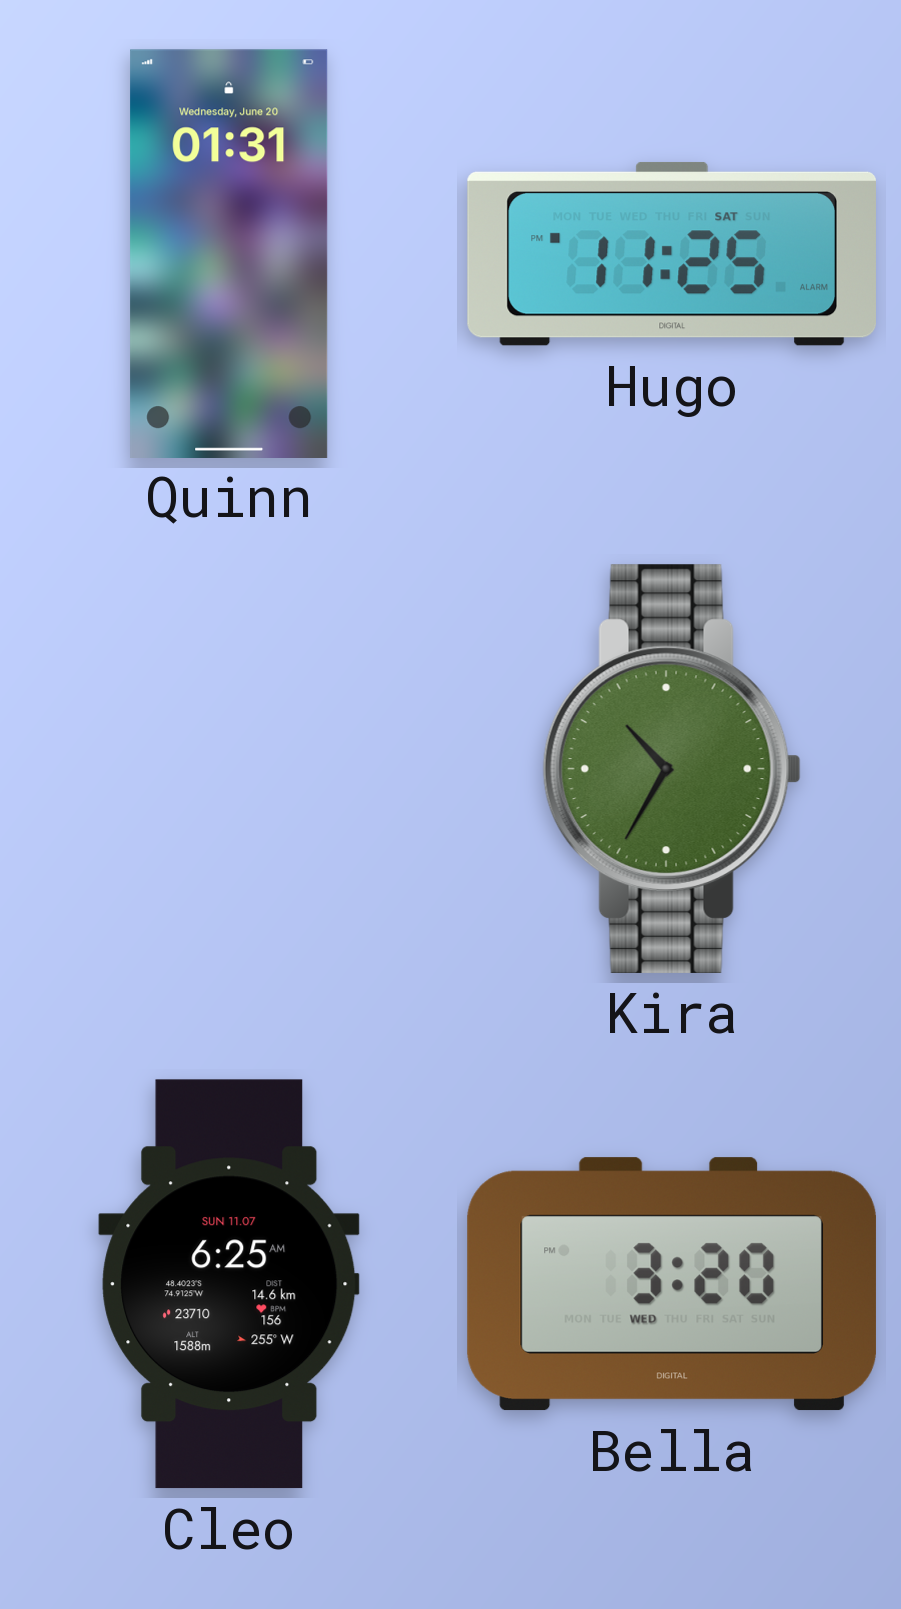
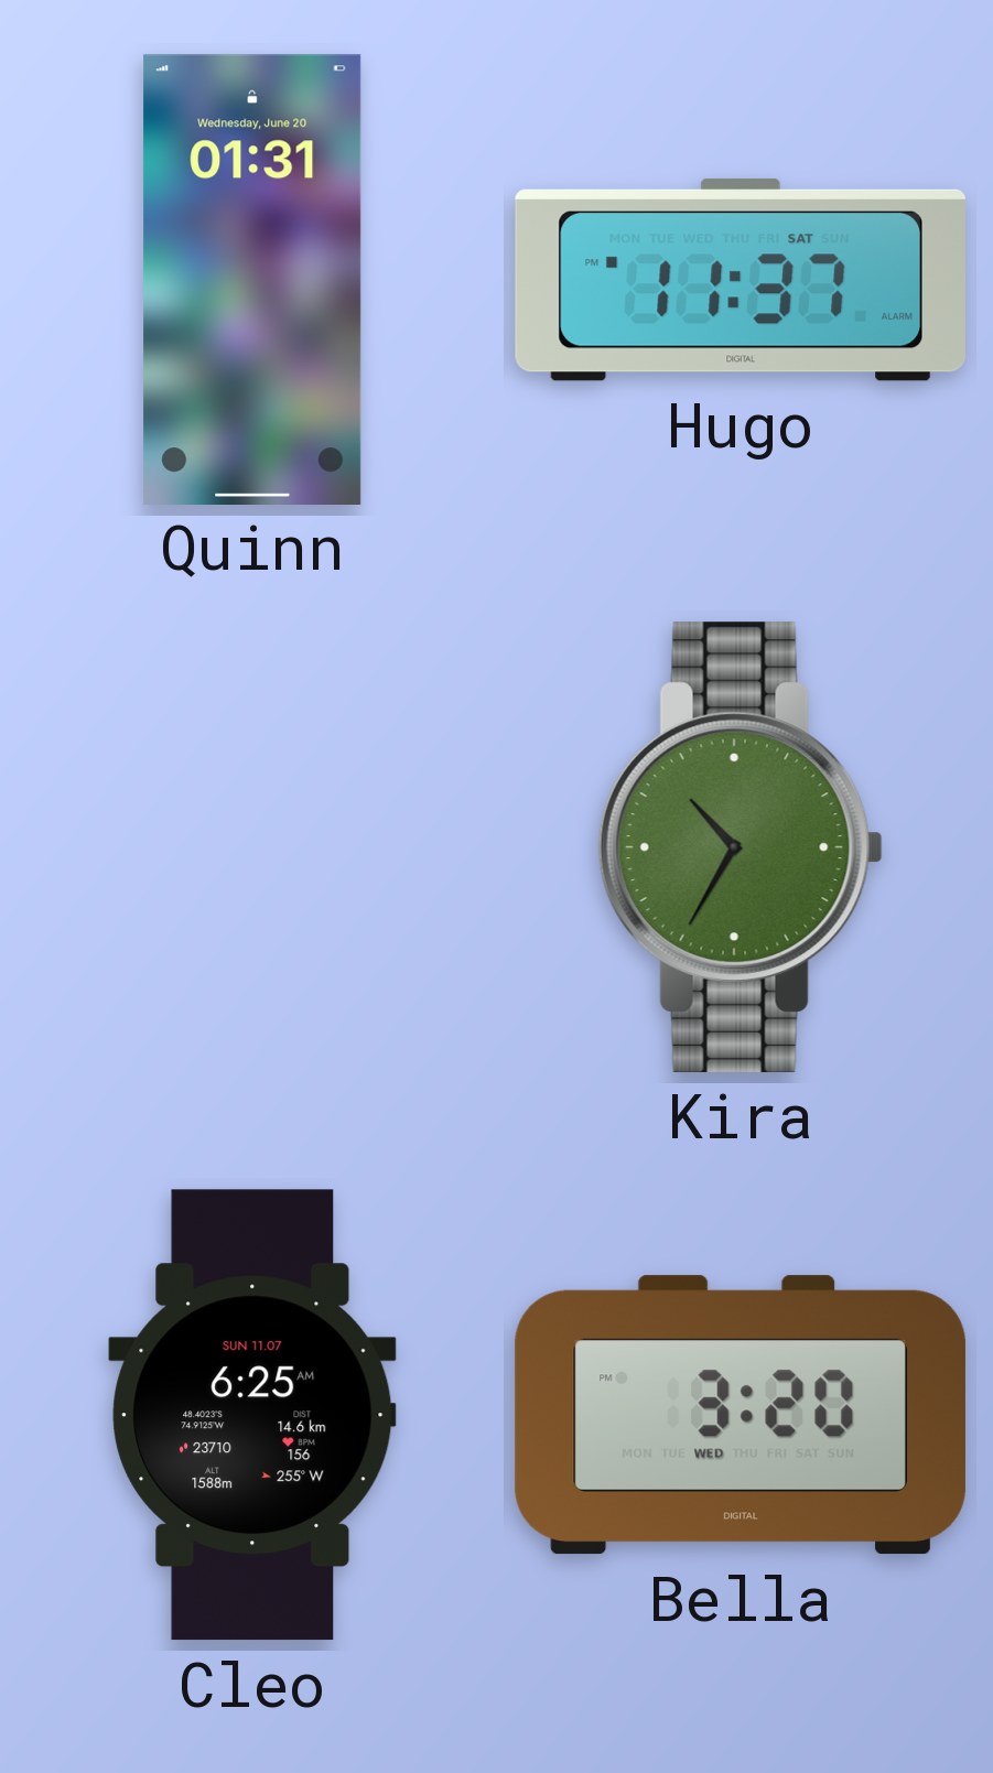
Hugo: 11:25 -> 11:37
